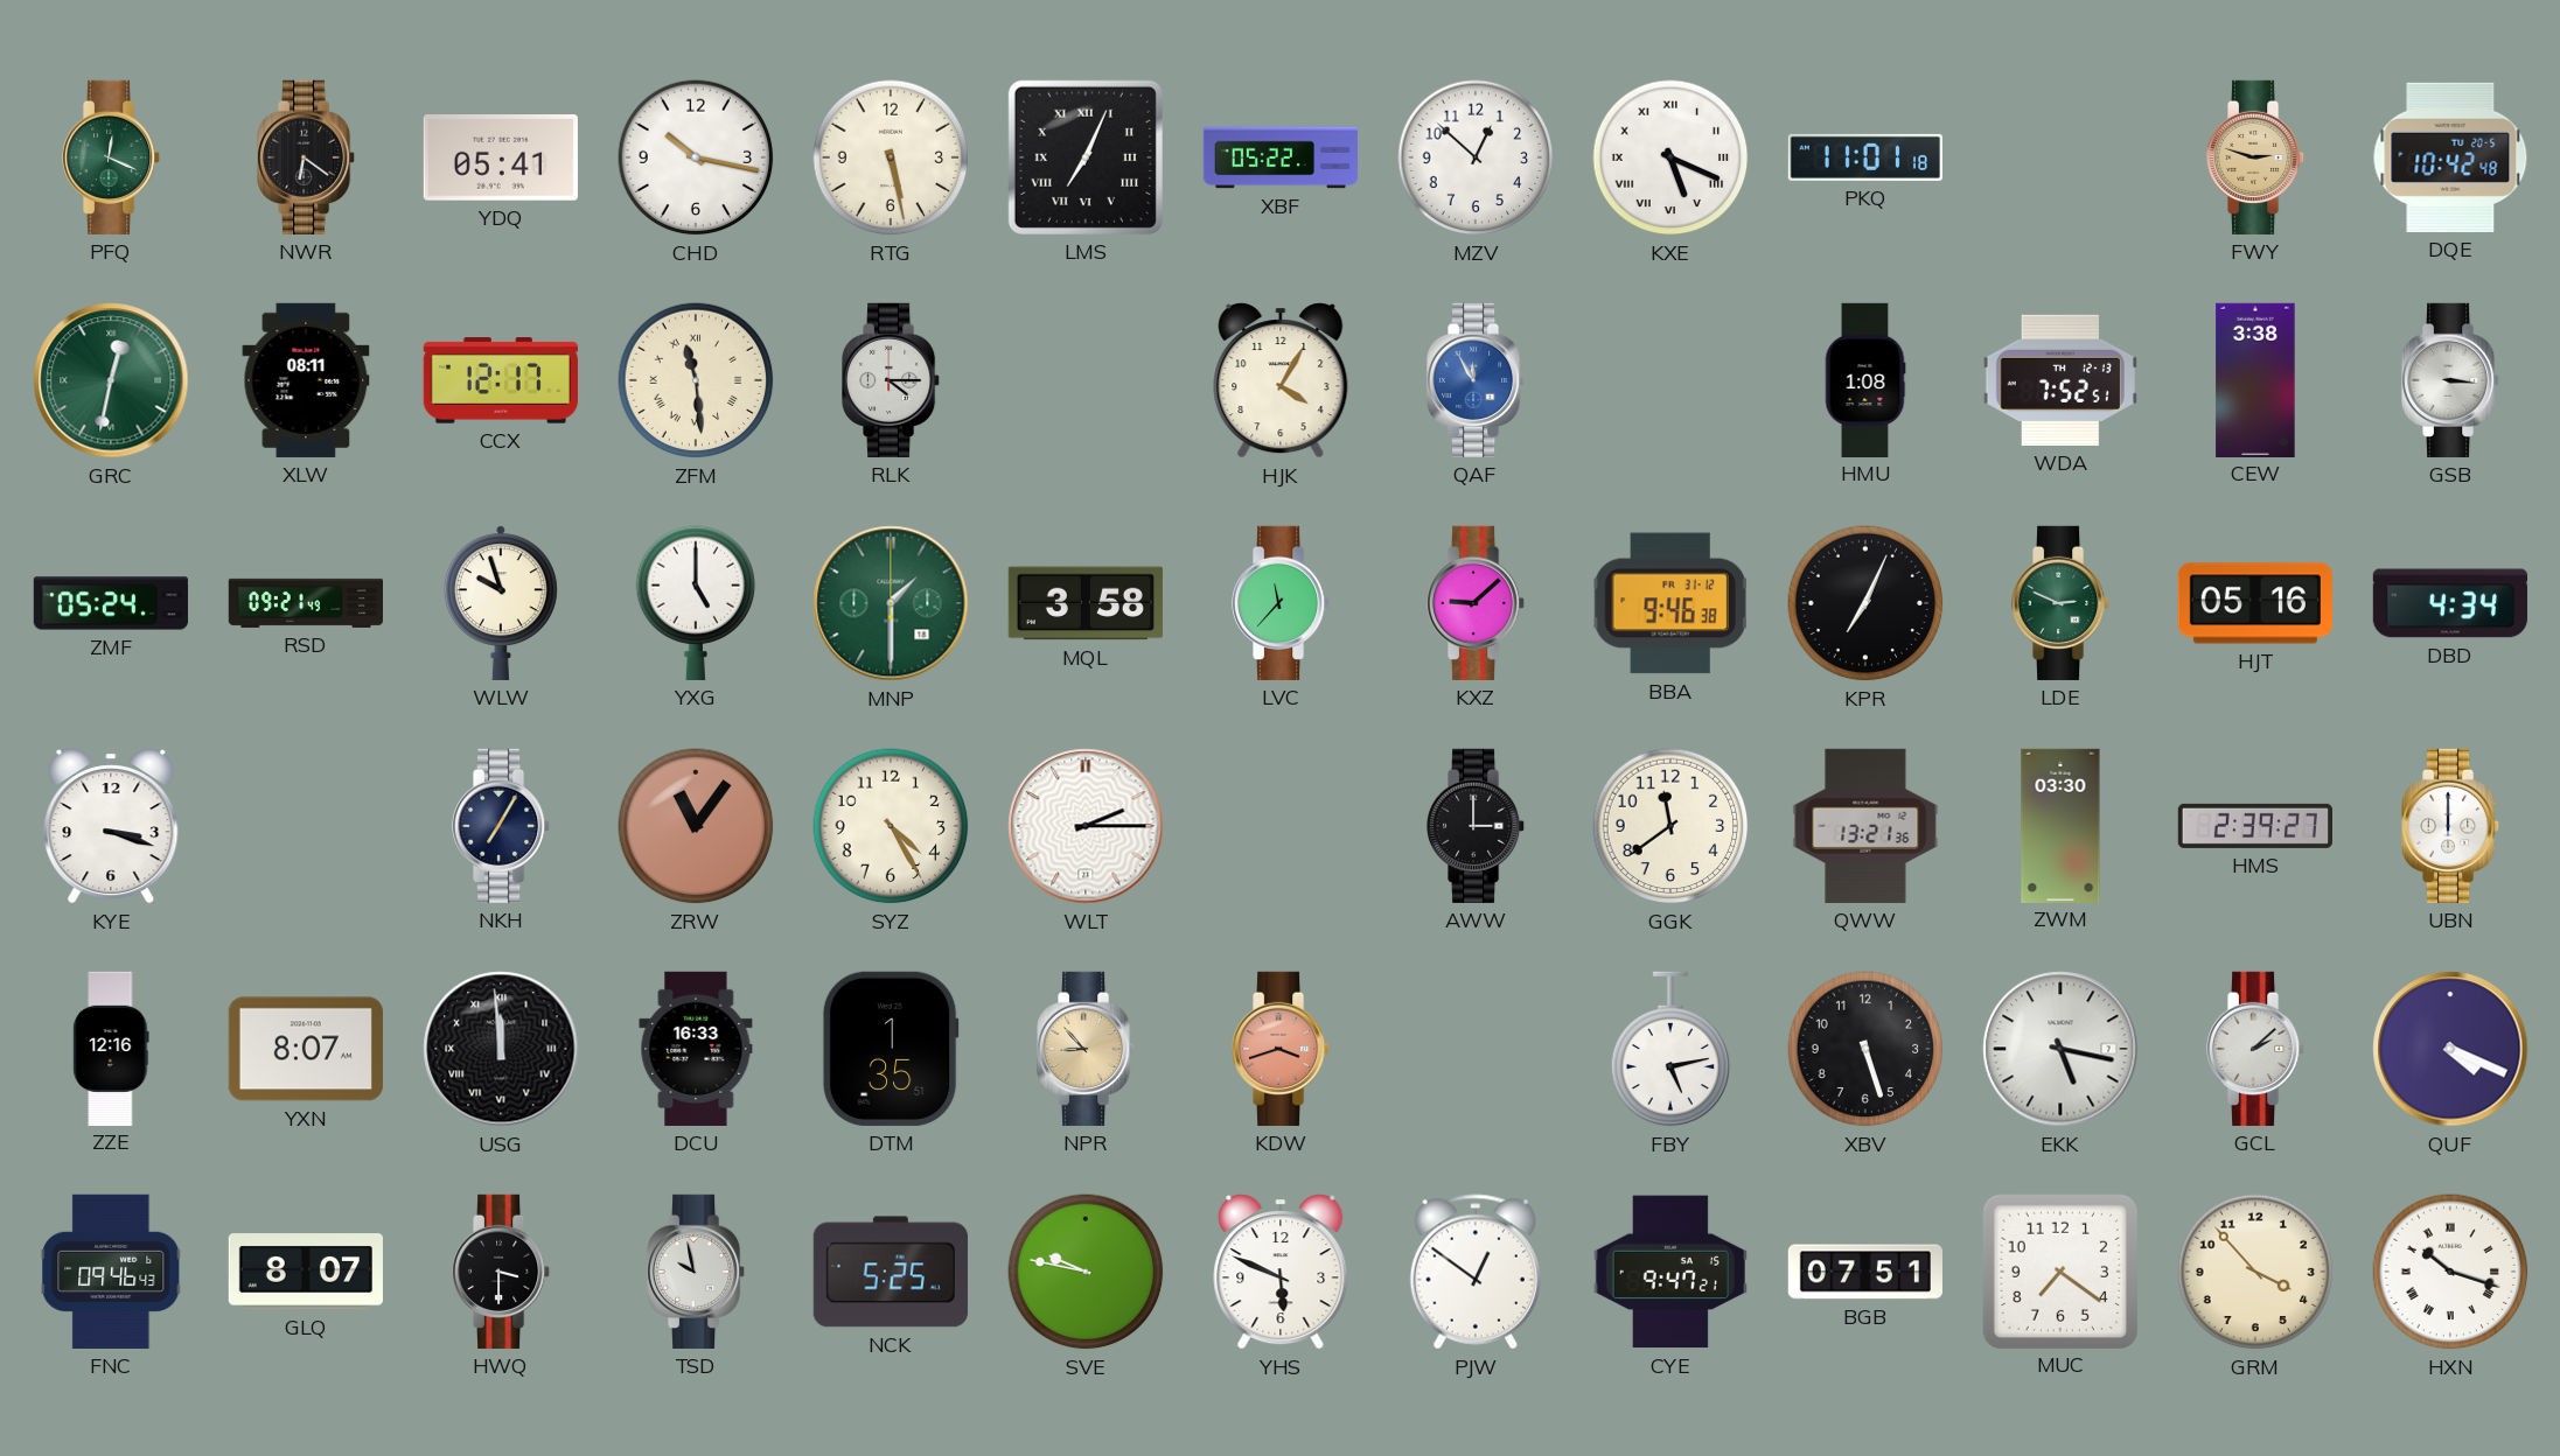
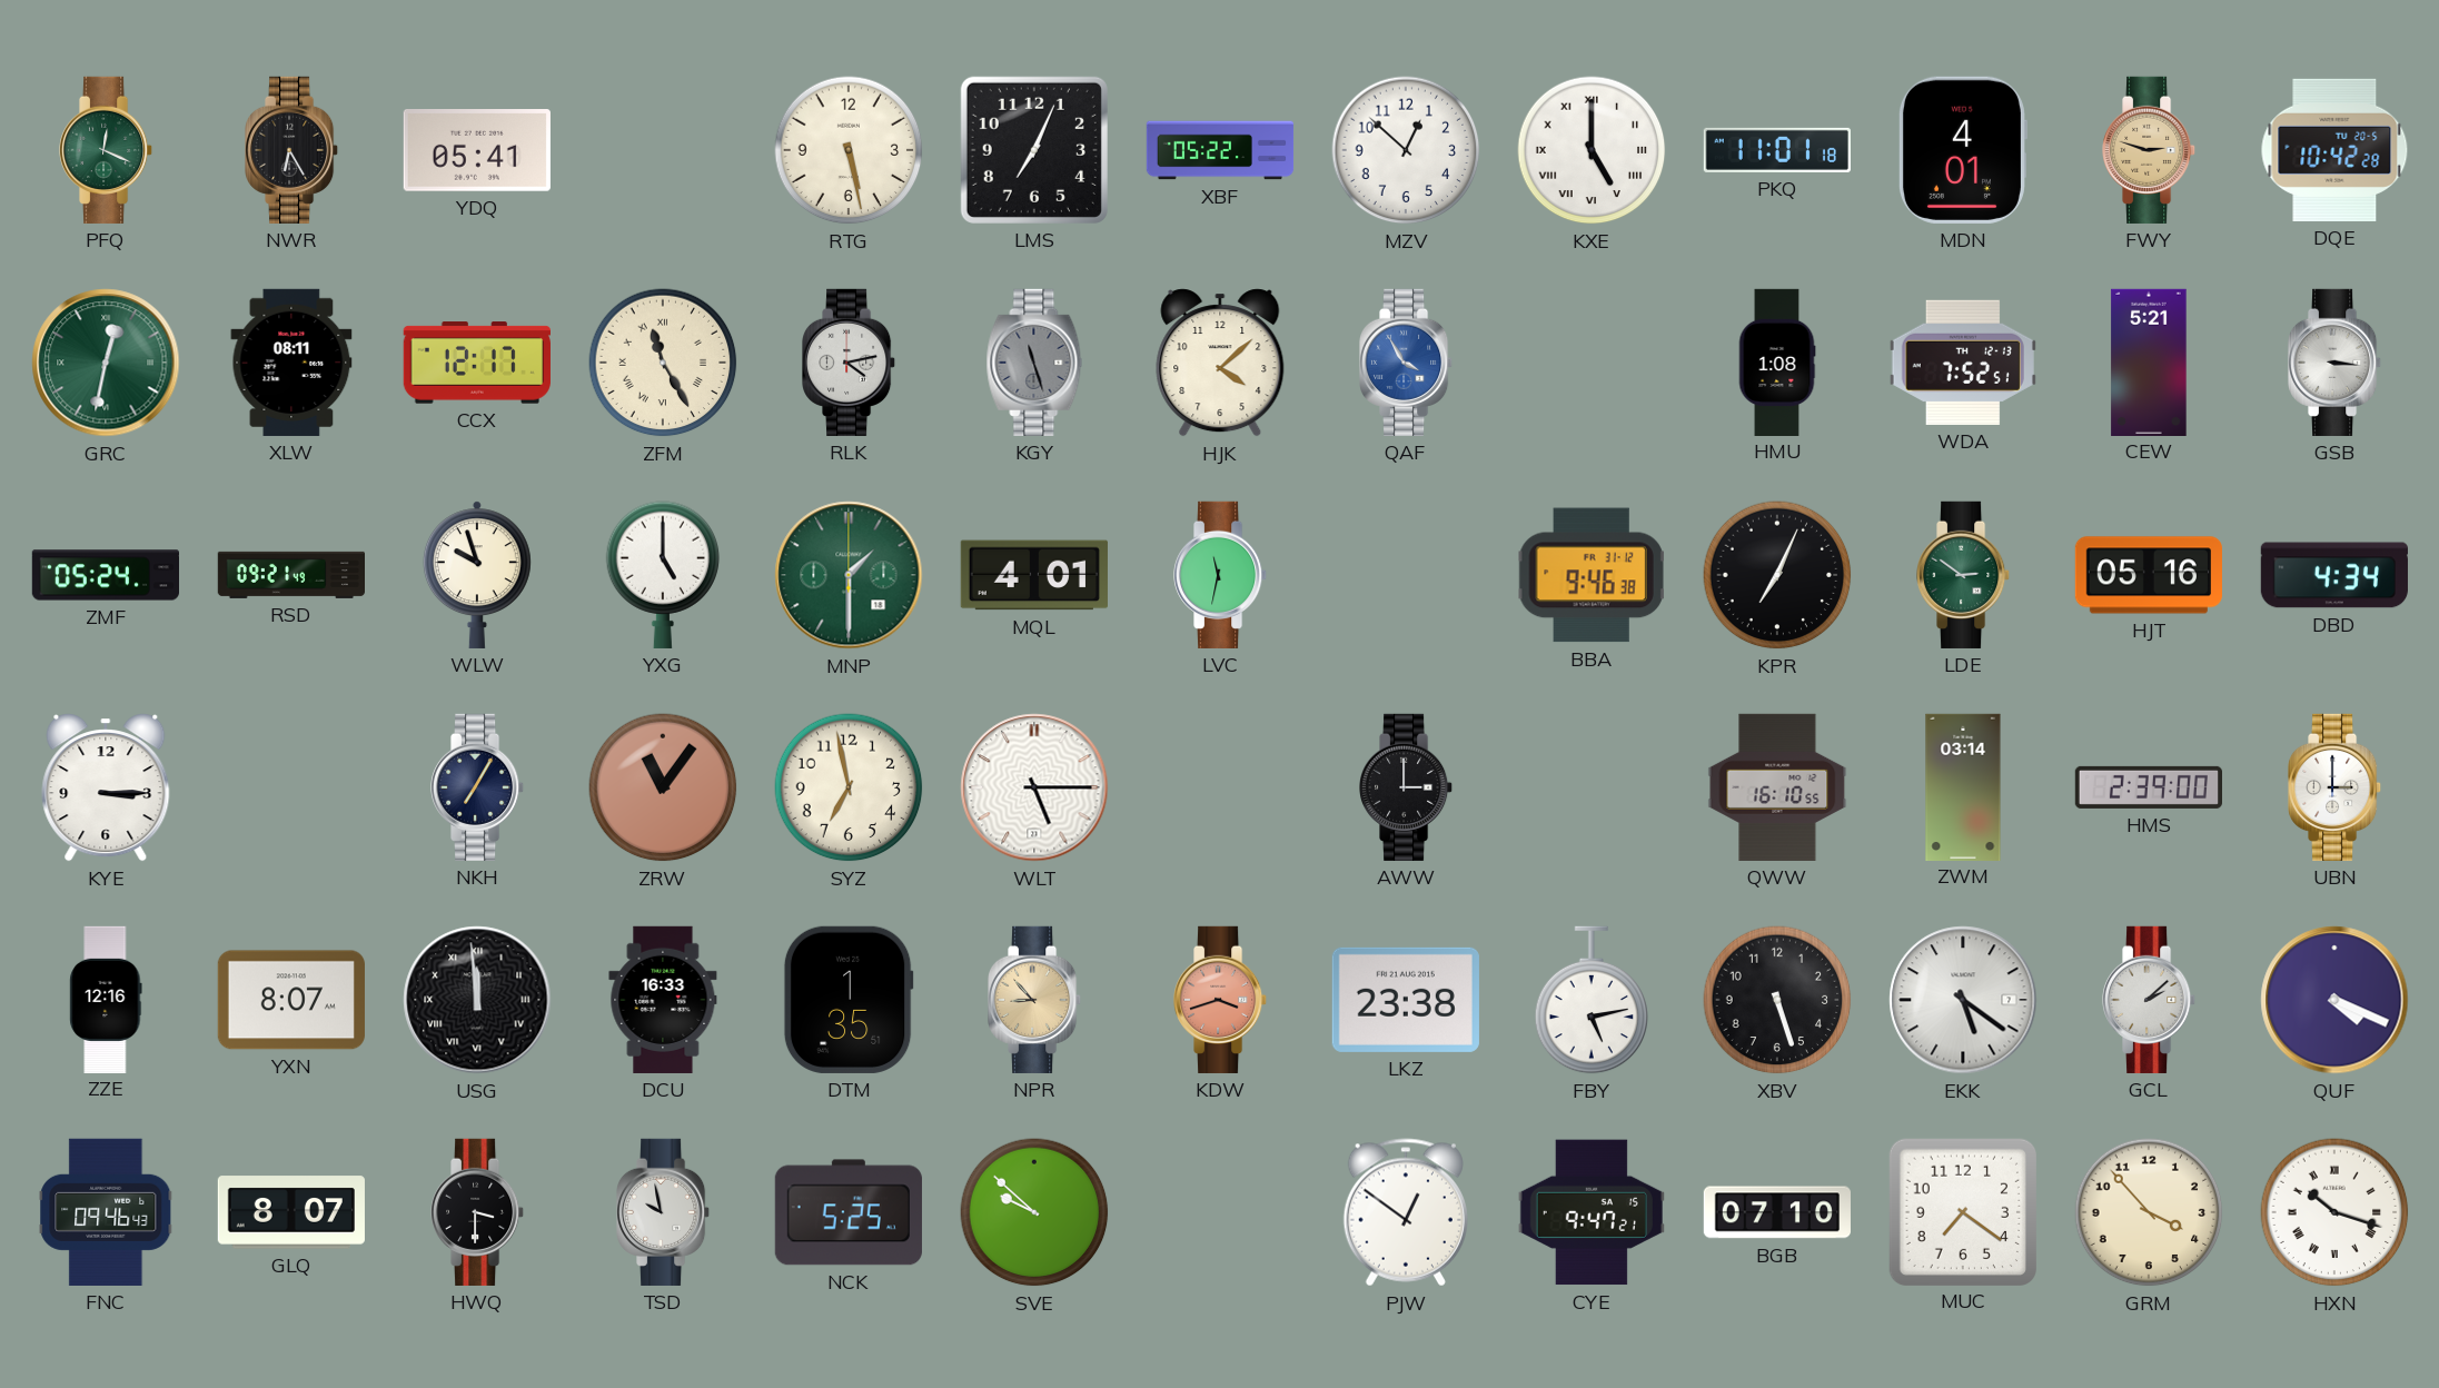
NWR: 6:21 -> 6:25
CHD: 10:17 -> none
LMS numerals: Roman -> Arabic
KXE: 5:19 -> 5:00
MDN: none -> 4:01
DQE: 10:42:48 -> 10:42:28
ZFM: 11:29 -> 11:25
RLK: 4:15 -> 4:13
KGY: none -> 11:27
HJK: 4:05 -> 4:08
QAF: 11:55 -> 3:55
CEW: 3:38 -> 5:21
MQL: 3:58 -> 4:01
LVC: 11:37 -> 11:32
KXZ: 9:08 -> none
LDE: 2:49 -> 2:51
KYE: 3:18 -> 3:15
SYZ: 4:25 -> 6:58
WLT: 2:15 -> 5:15
GGK: 11:39 -> none
QWW: 13:21 -> 16:10
ZWM: 03:30 -> 03:14
HMS: 2:39:27 -> 2:39:00
UBN: 12:00 -> 3:00
LKZ: none -> 23:38
EKK: 5:17 -> 5:21
SVE: 9:47 -> 9:52
YHS: 5:49 -> none
BGB: 07:51 -> 07:10
